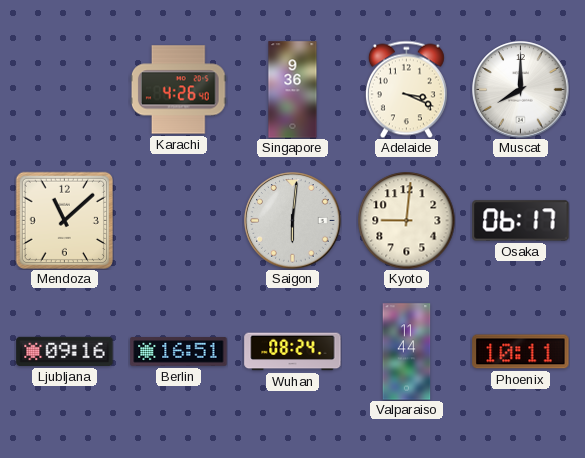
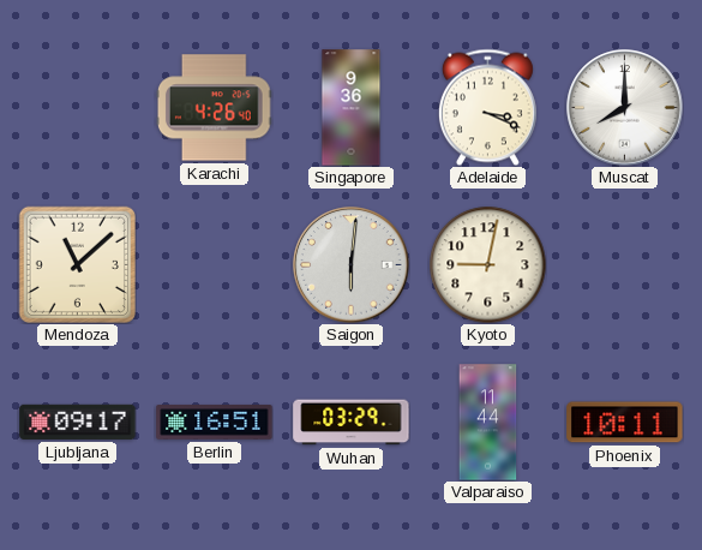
Kyoto: 9:01 -> 9:02
Osaka: 06:17 -> none
Ljubljana: 09:16 -> 09:17
Wuhan: 08:24 -> 03:29
